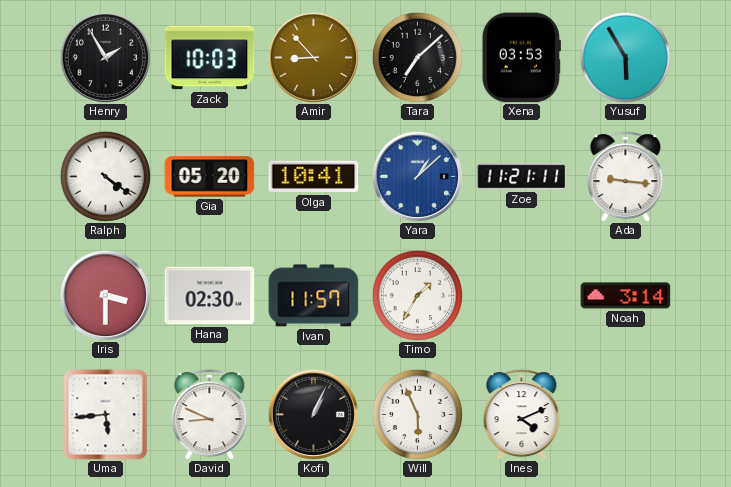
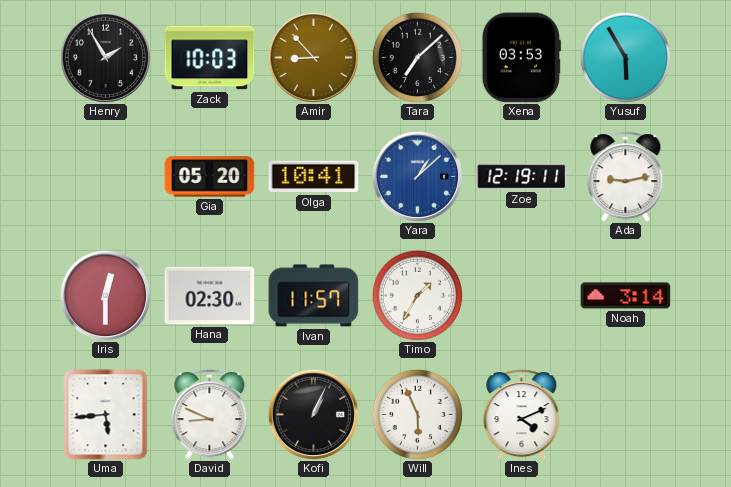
Ralph: 4:21 -> none
Zoe: 11:21 -> 12:19
Ada: 9:16 -> 9:13
Iris: 3:30 -> 12:30
